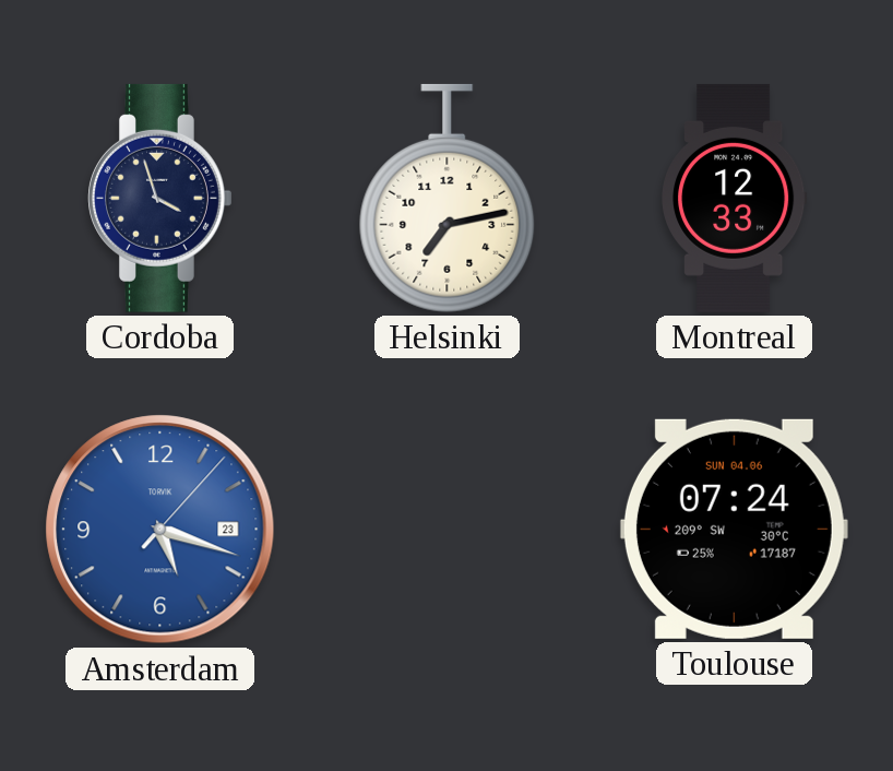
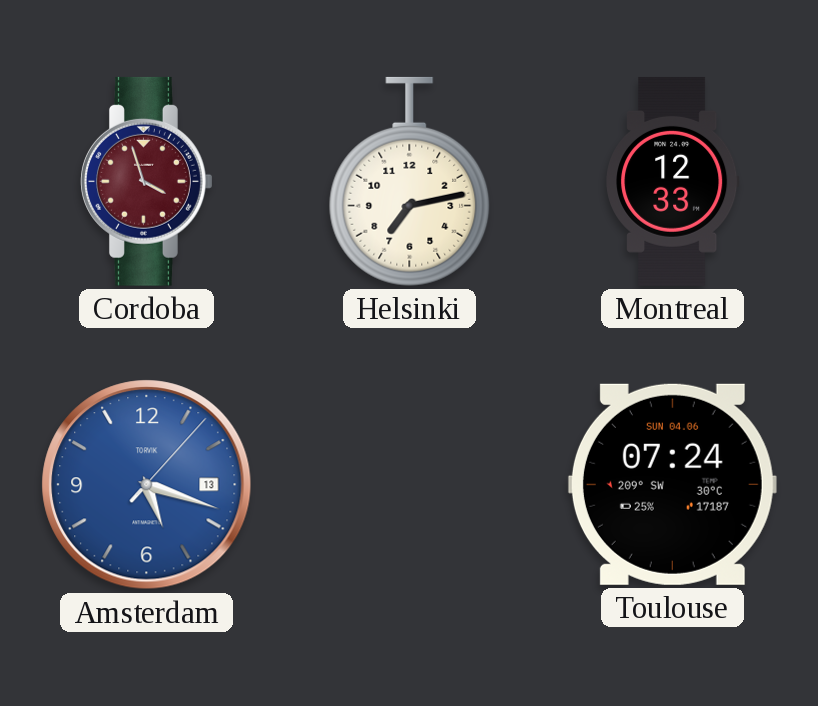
Cordoba dial: navy -> burgundy
Amsterdam date: 23 -> 13
